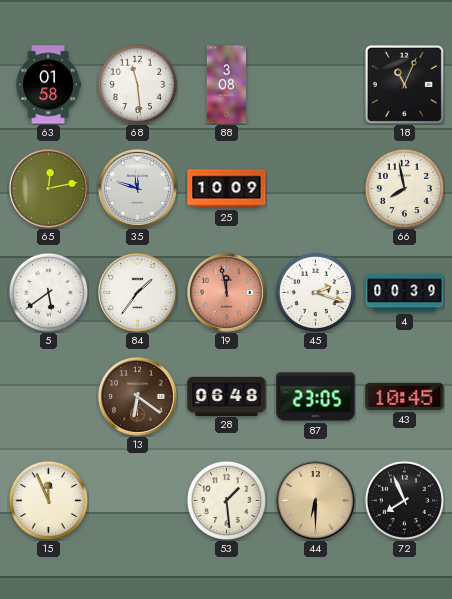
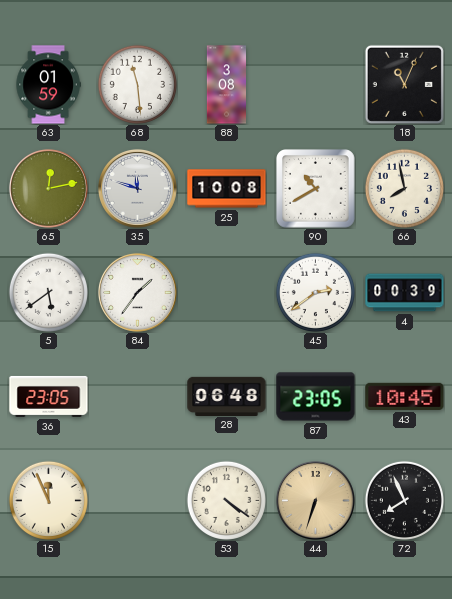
63: 01:58 -> 01:59
25: 10:09 -> 10:08
90: none -> 10:40
19: 11:58 -> none
45: 2:18 -> 2:39
36: none -> 23:05
13: 6:21 -> none
53: 1:29 -> 4:21
44: 6:30 -> 6:33
